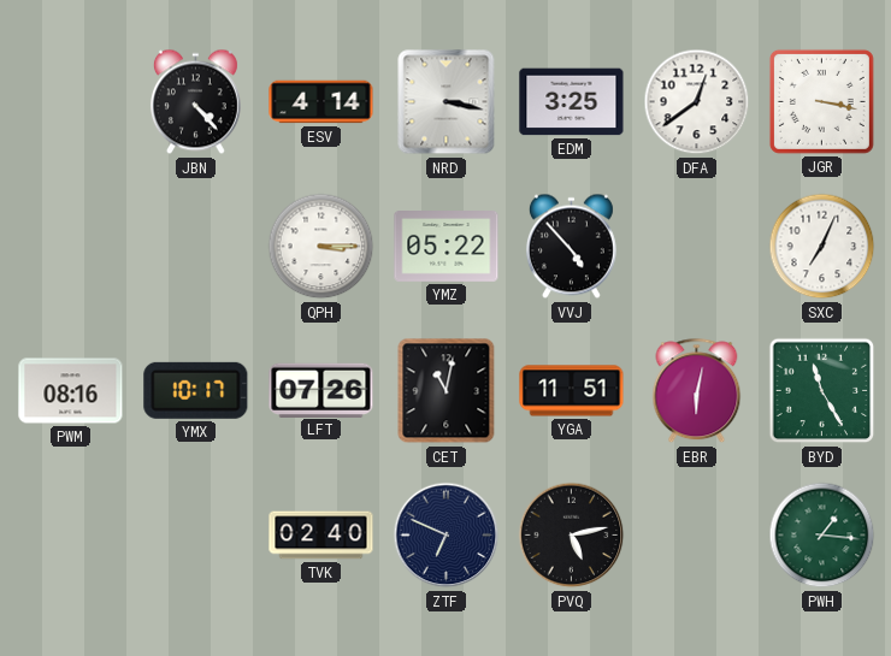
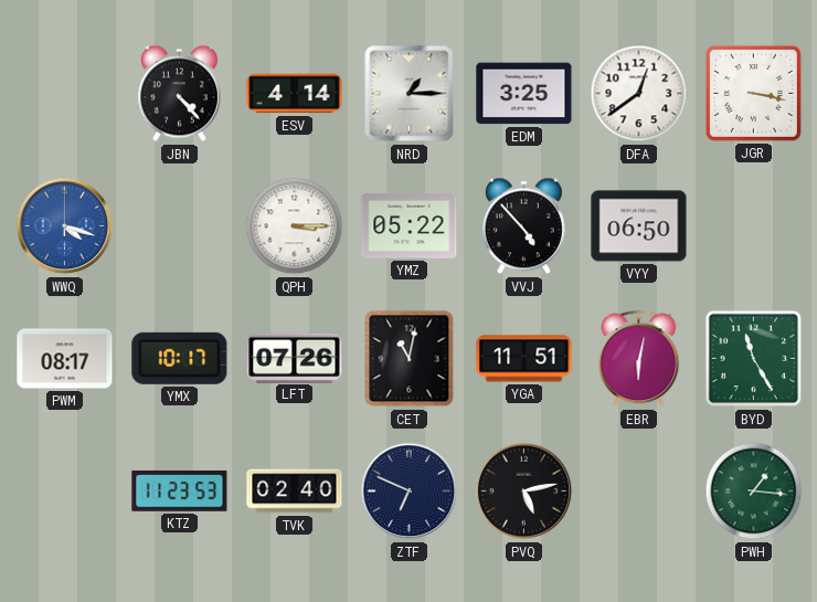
NRD: 3:17 -> 1:15
WWQ: none -> 4:18
VYY: none -> 06:50
SXC: 7:04 -> none
PWM: 08:16 -> 08:17
KTZ: none -> 11:23
